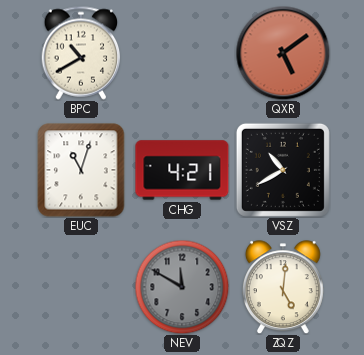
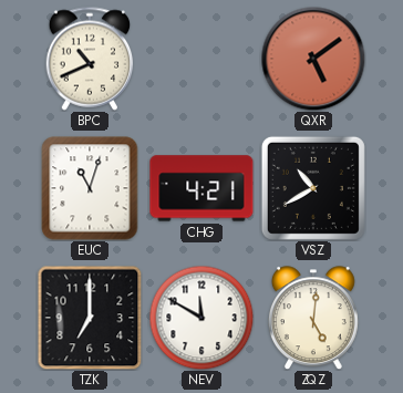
BPC: 10:40 -> 10:41
TZK: none -> 7:00
NEV dial: grey -> white
